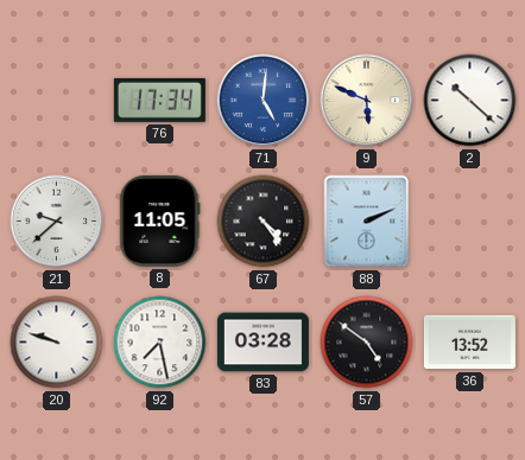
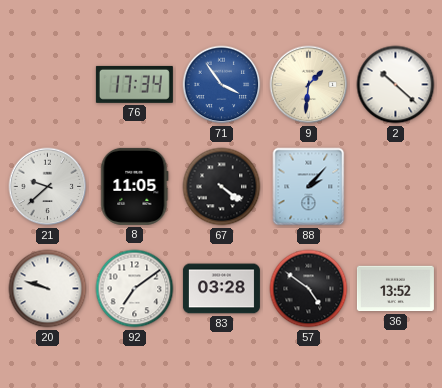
71: 5:01 -> 3:54
9: 5:49 -> 1:31
67: 4:24 -> 4:21
88: 2:11 -> 2:07
92: 7:28 -> 7:09
